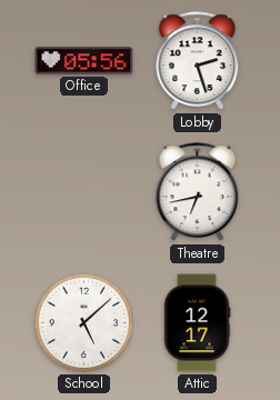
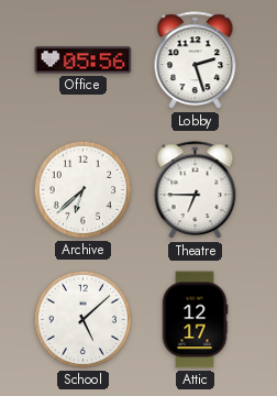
Archive: none -> 6:38
Theatre: 6:43 -> 6:45
